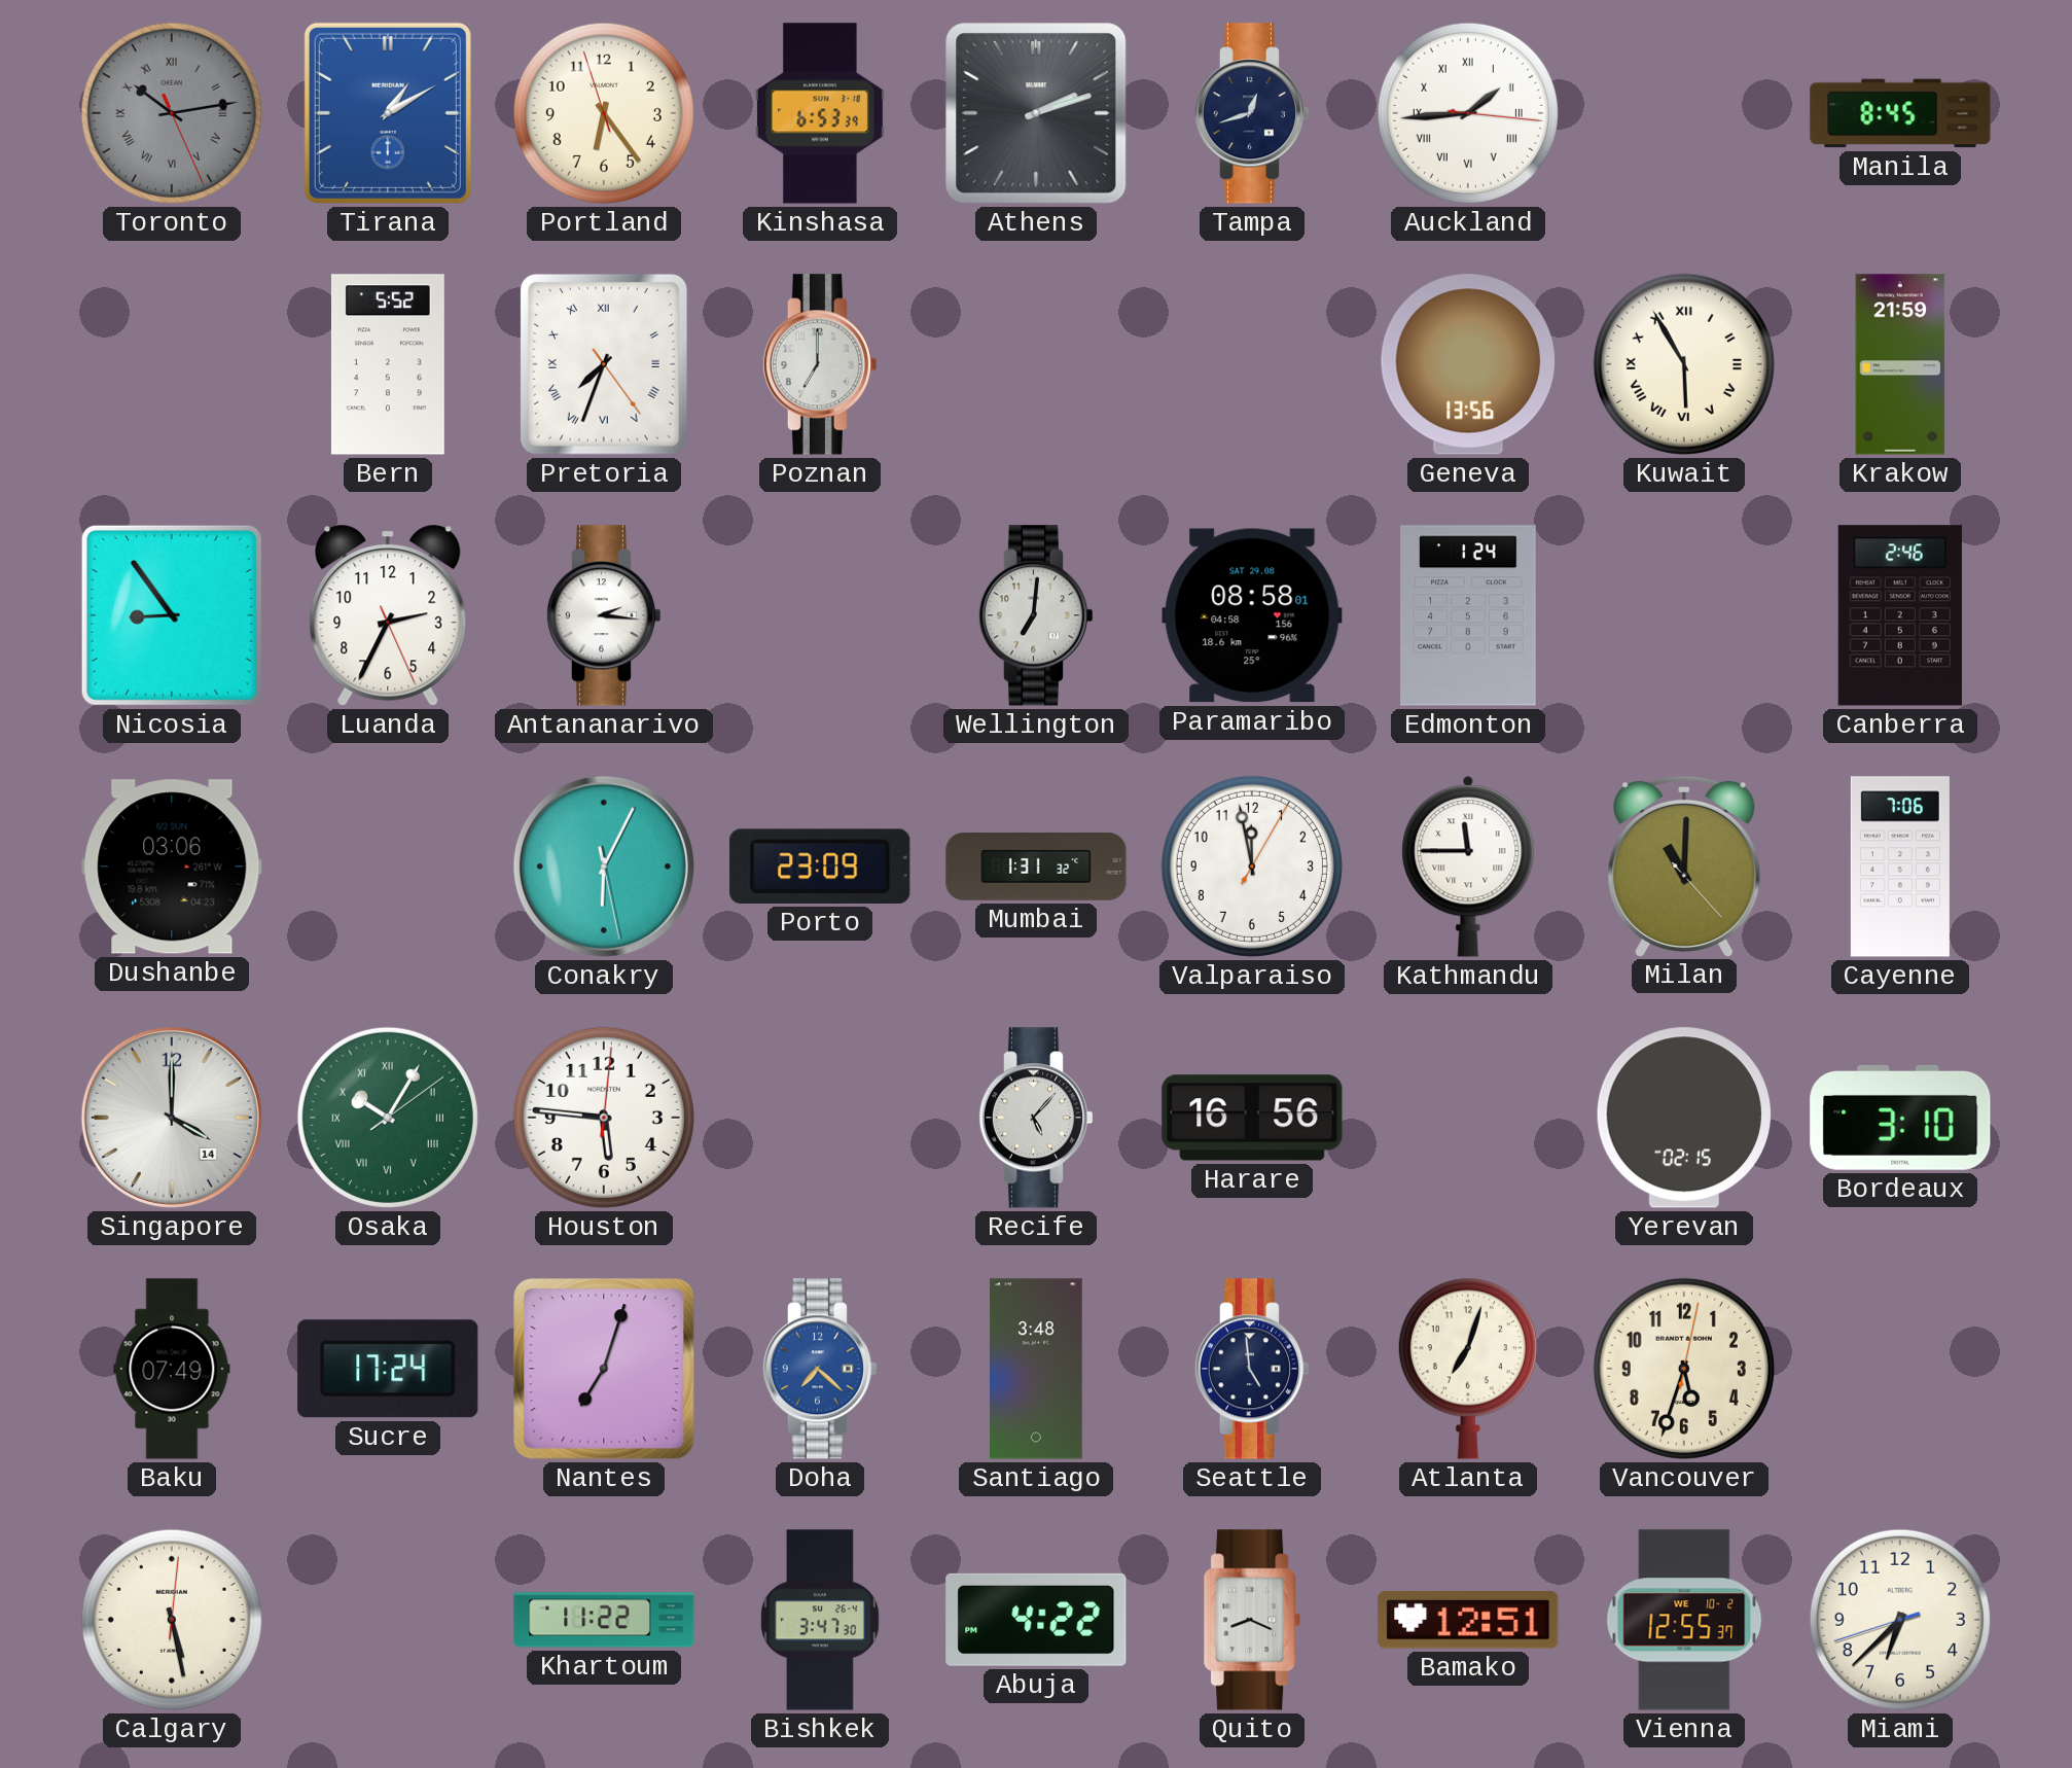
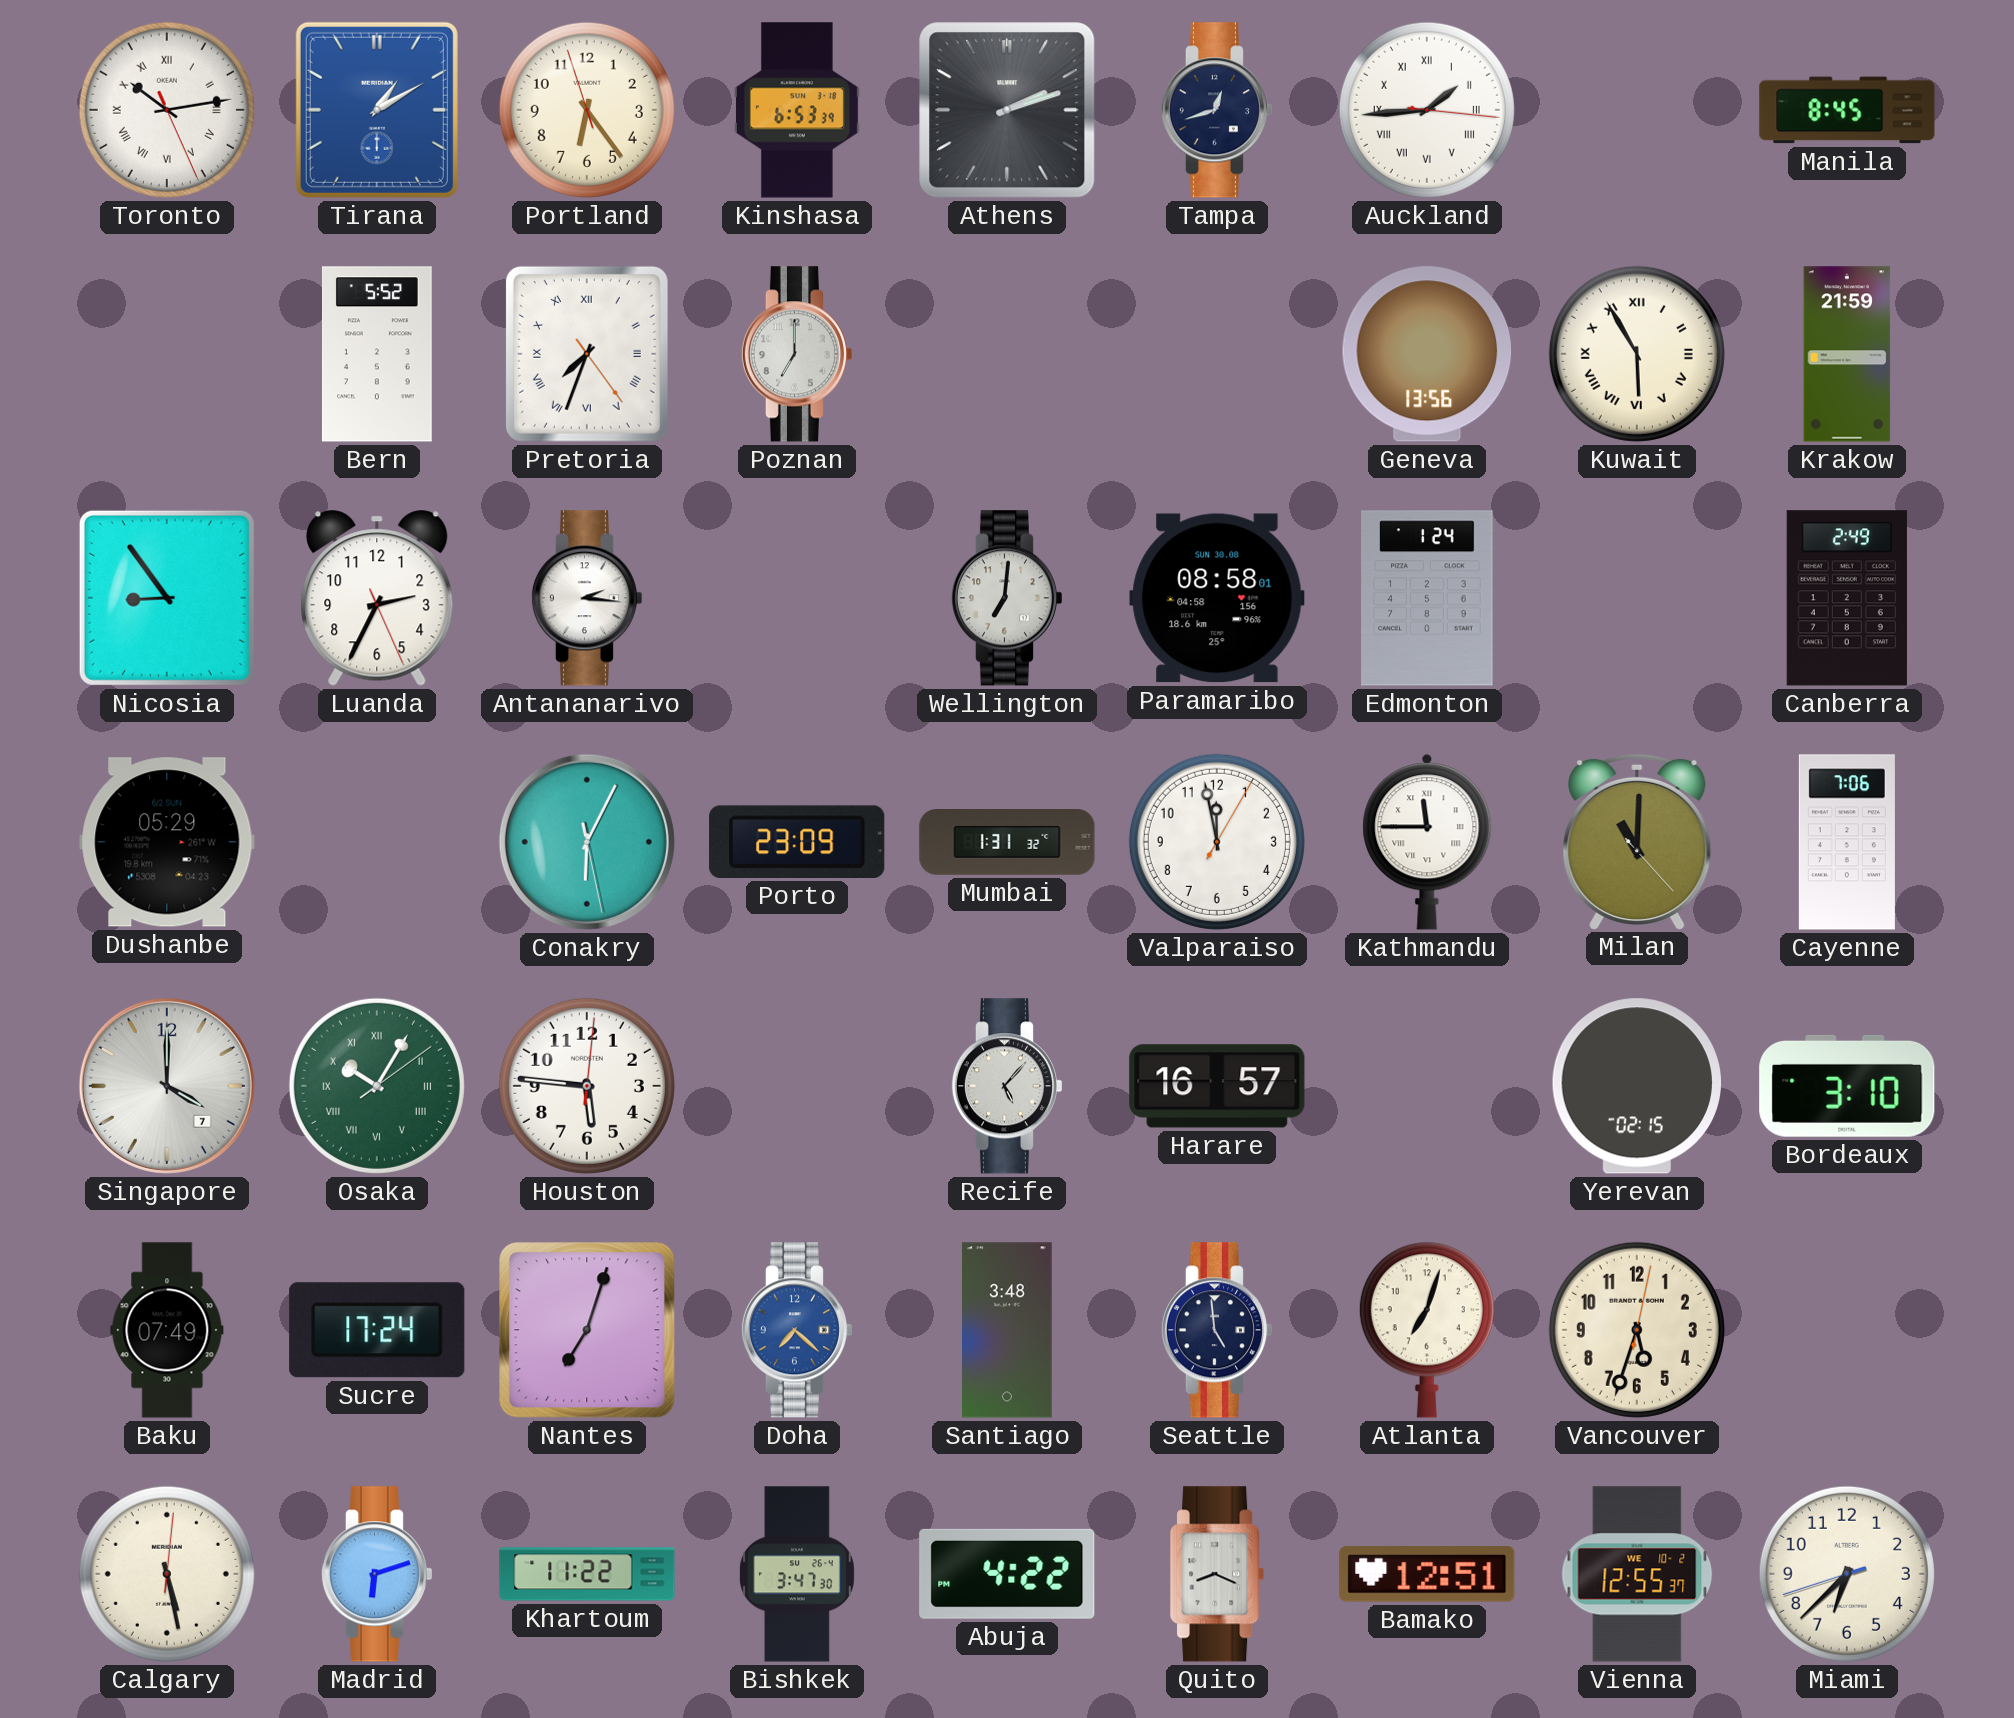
Toronto dial: grey -> white
Paramaribo date: SAT 29.08 -> SUN 30.08
Canberra: 2:46 -> 2:49
Dushanbe: 03:06 -> 05:29
Singapore date: 14 -> 7
Harare: 16:56 -> 16:57
Madrid: none -> 6:12
